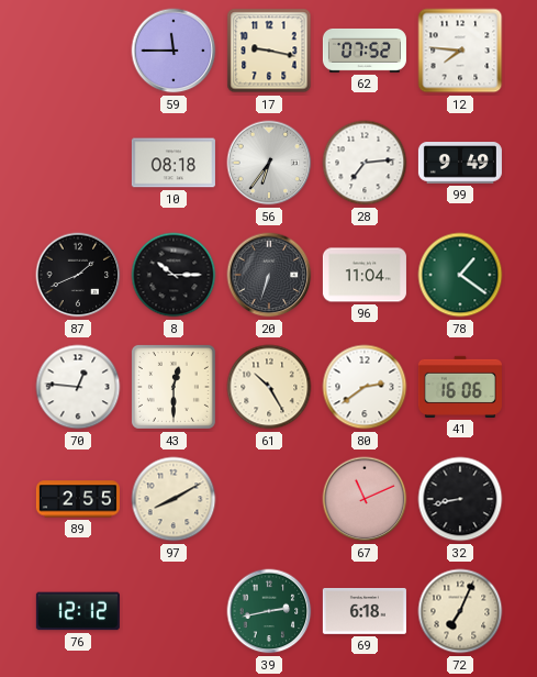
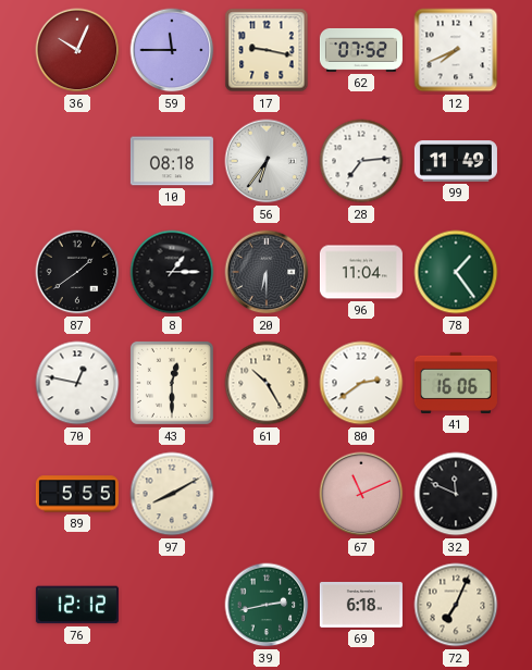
36: none -> 10:04
12: 7:46 -> 7:41
99: 9:49 -> 11:49
87: 1:41 -> 1:39
8: 10:15 -> 1:15
20: 6:33 -> 6:30
78: 1:21 -> 1:24
70: 12:46 -> 12:47
89: 2:55 -> 5:55
32: 8:43 -> 11:49
